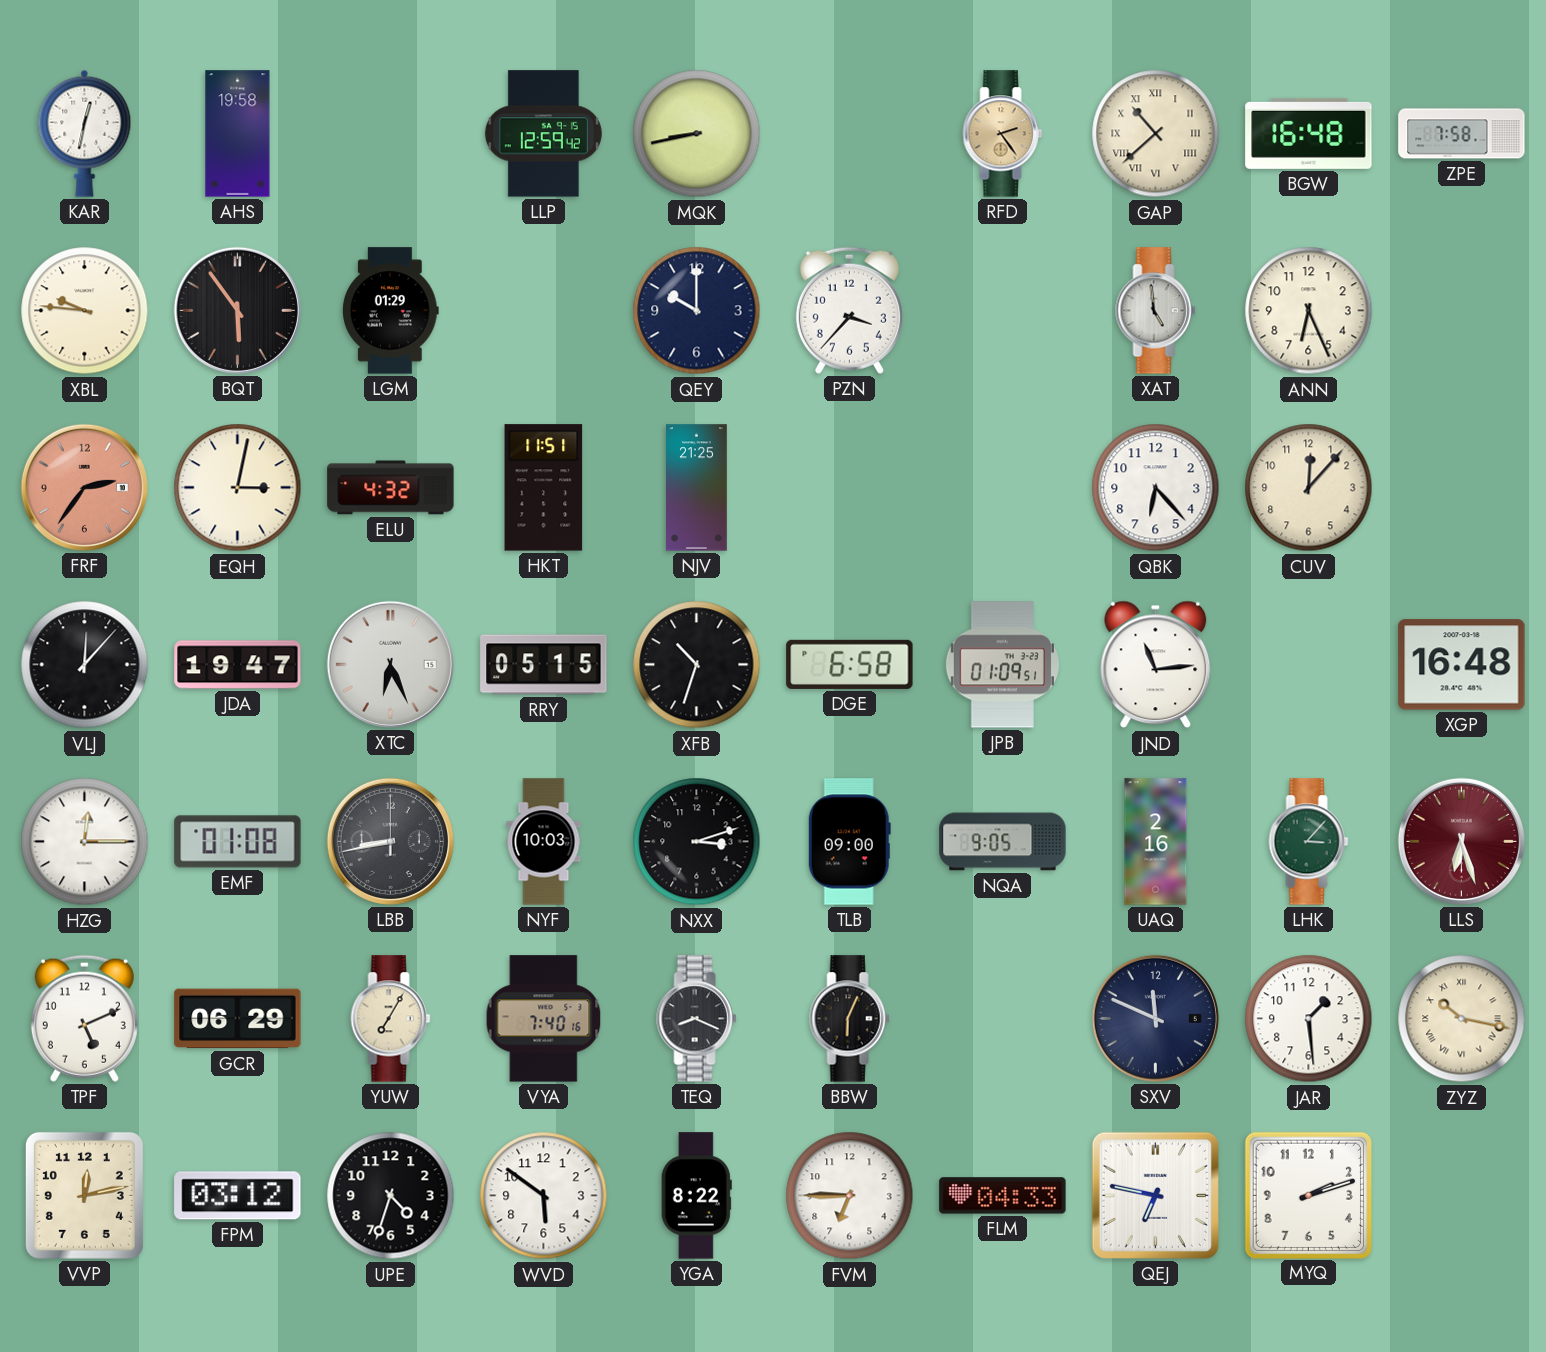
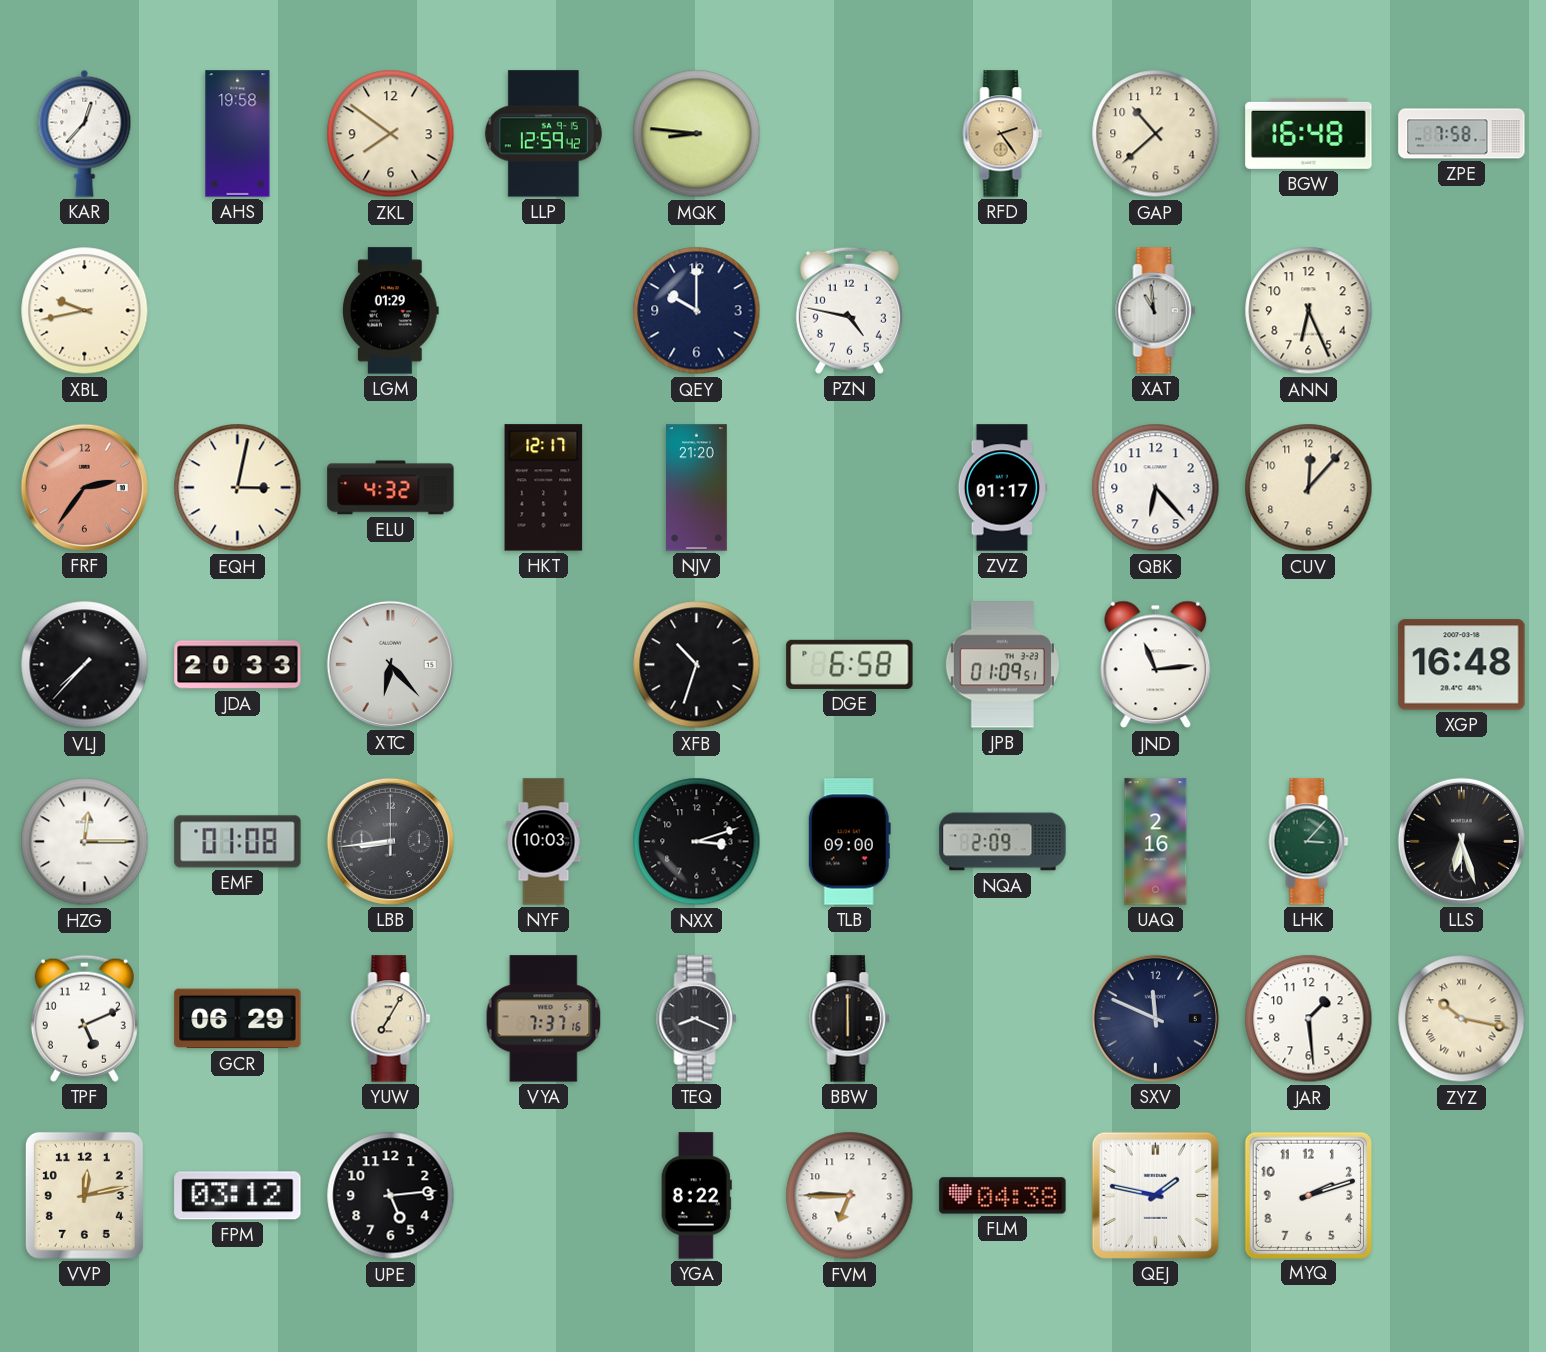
KAR: 12:32 -> 12:37
ZKL: none -> 7:51
MQK: 8:43 -> 8:46
GAP numerals: Roman -> Arabic
XBL: 9:46 -> 9:43
BQT: 5:54 -> none
PZN: 3:37 -> 4:47
XAT: 4:59 -> 10:59
HKT: 11:51 -> 12:17
NJV: 21:25 -> 21:20
ZVZ: none -> 01:17
VLJ: 12:07 -> 7:37
JDA: 19:47 -> 20:33
XTC: 6:26 -> 6:23
RRY: 05:15 -> none
LBB: 8:43 -> 8:44
NQA: 9:05 -> 2:09
LLS dial: burgundy -> black
VYA: 7:40 -> 7:37
BBW: 6:04 -> 6:00
UPE: 4:33 -> 5:14
WVD: 5:51 -> none
FLM: 04:33 -> 04:38
QEJ: 6:47 -> 1:47
